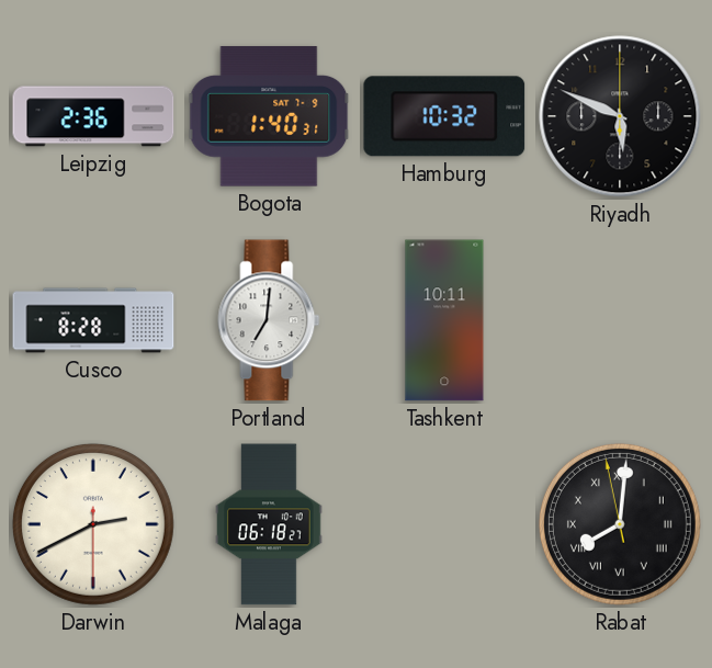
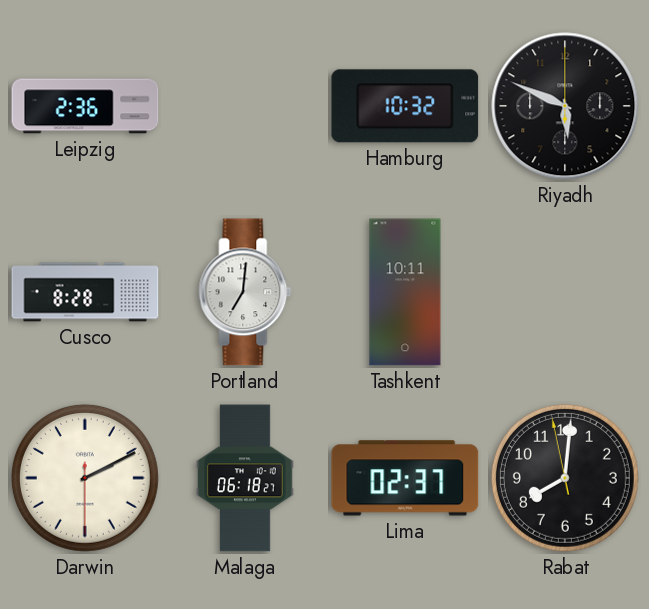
Bogota: 1:40 -> none
Darwin: 2:40 -> 2:10
Lima: none -> 02:37
Rabat numerals: Roman -> Arabic
